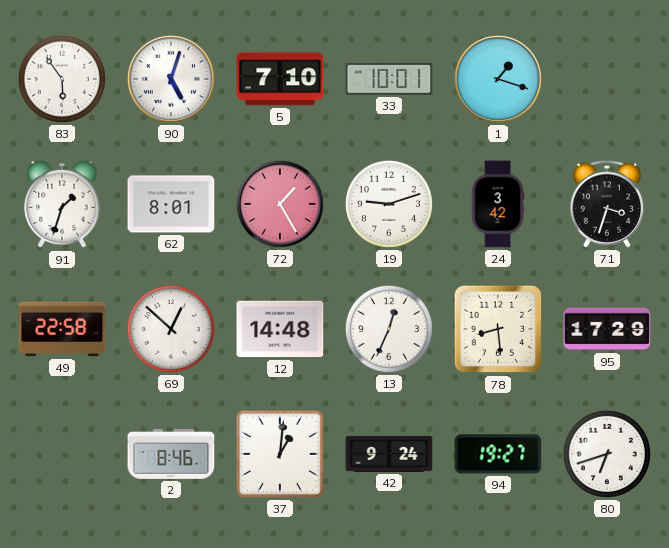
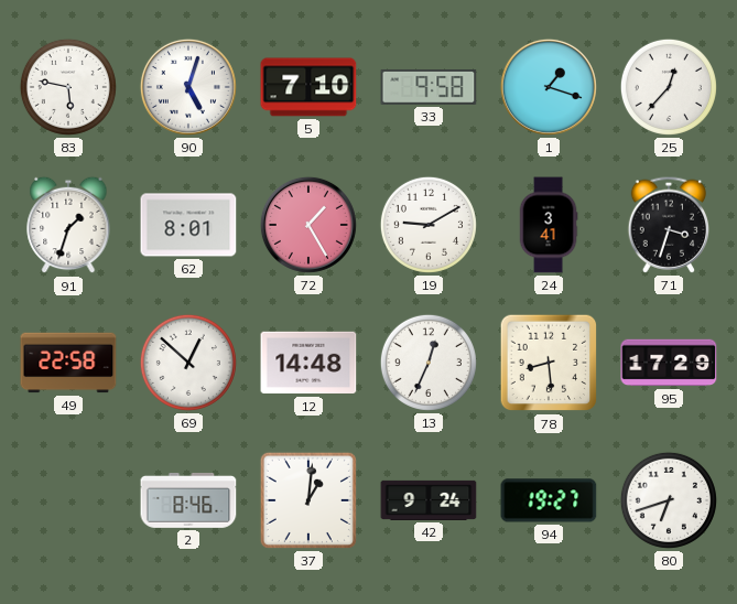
83: 5:54 -> 5:47
33: 10:01 -> 9:58
25: none -> 12:37
19: 9:12 -> 9:10
24: 3:42 -> 3:41
